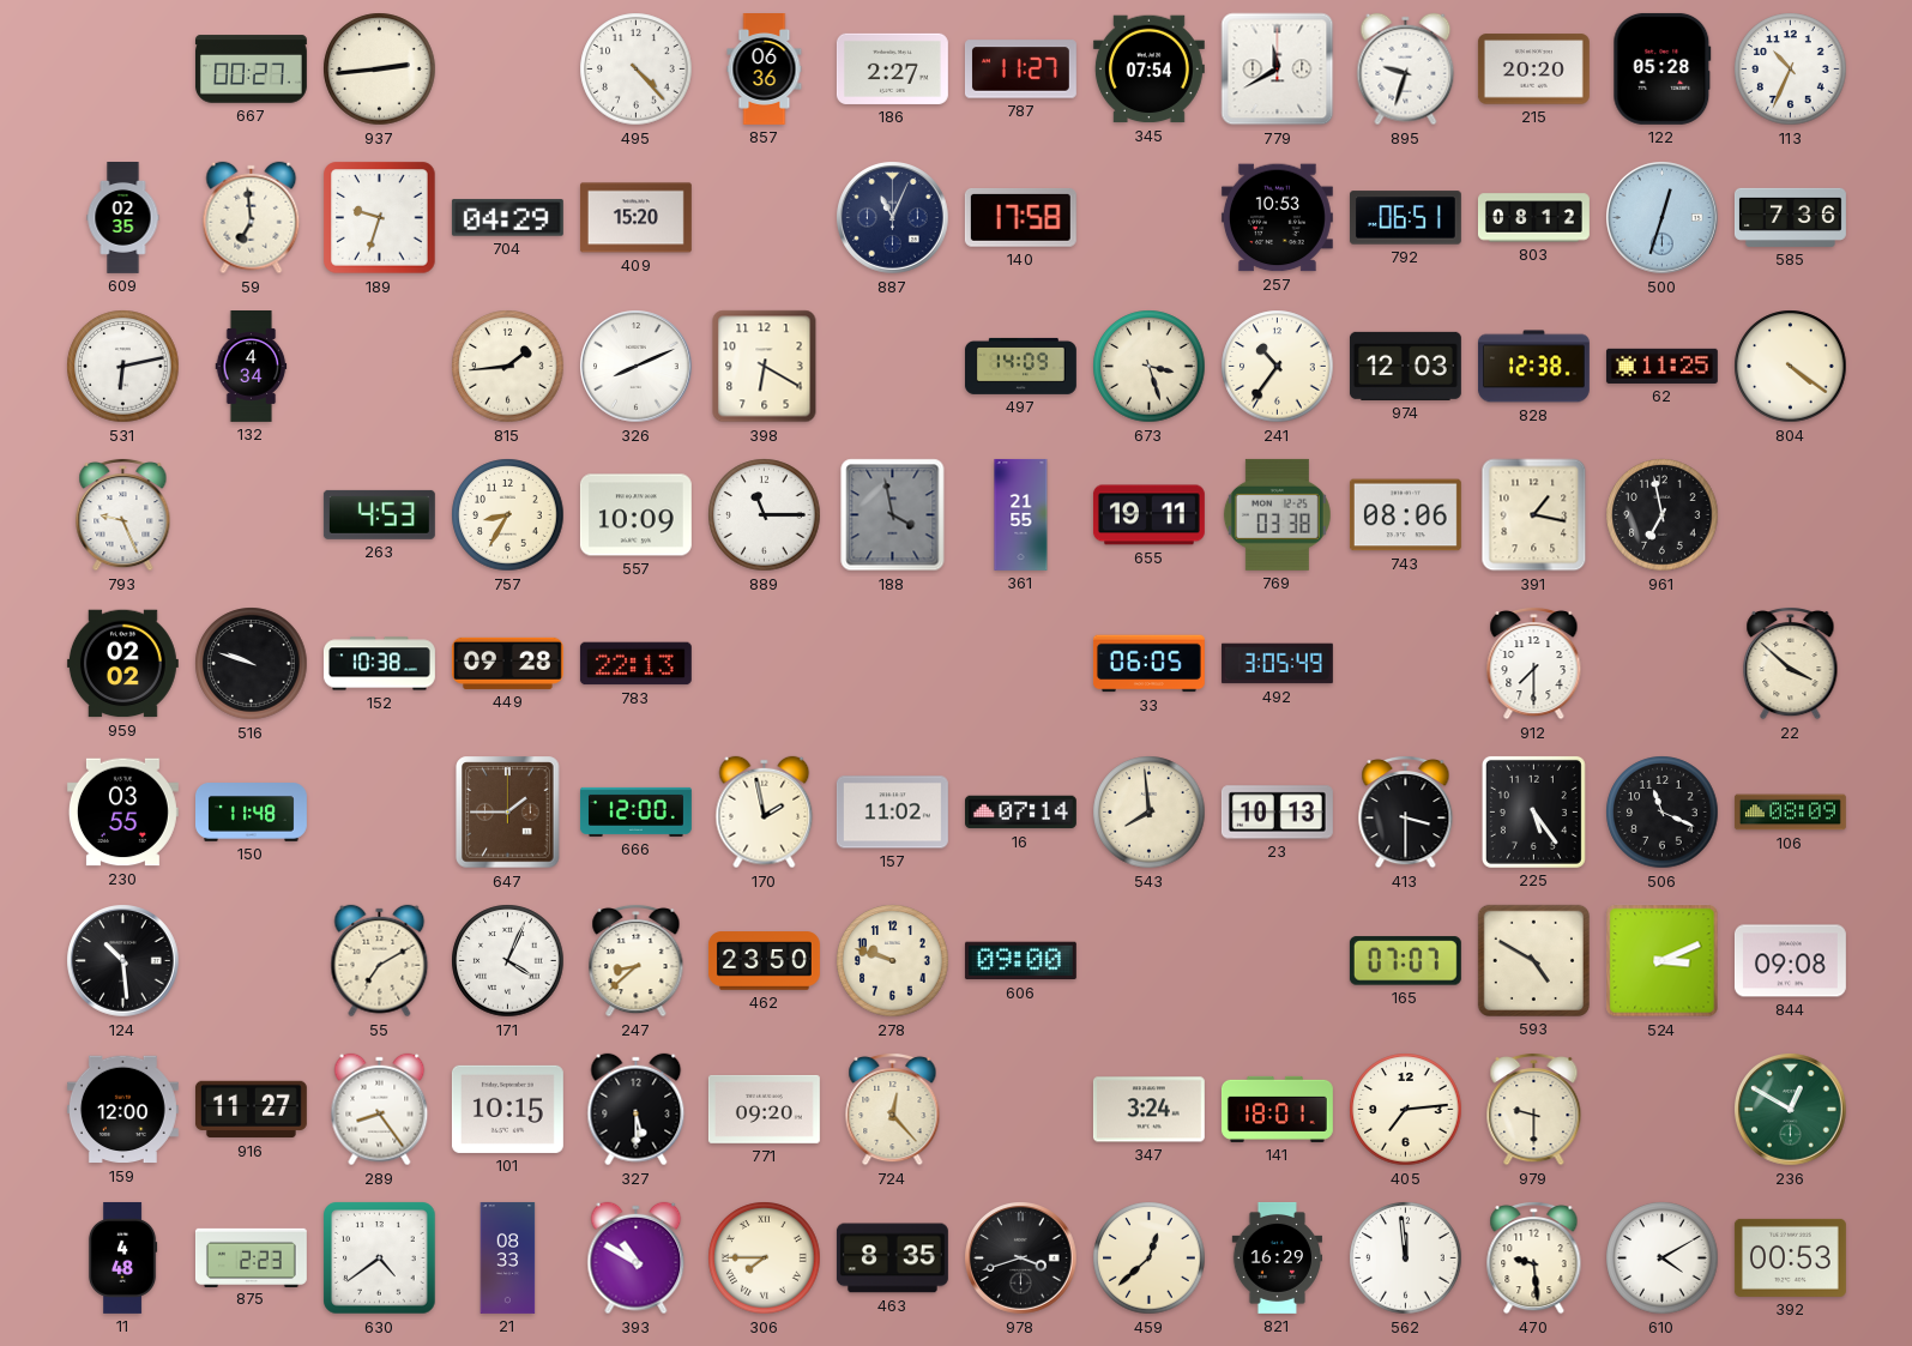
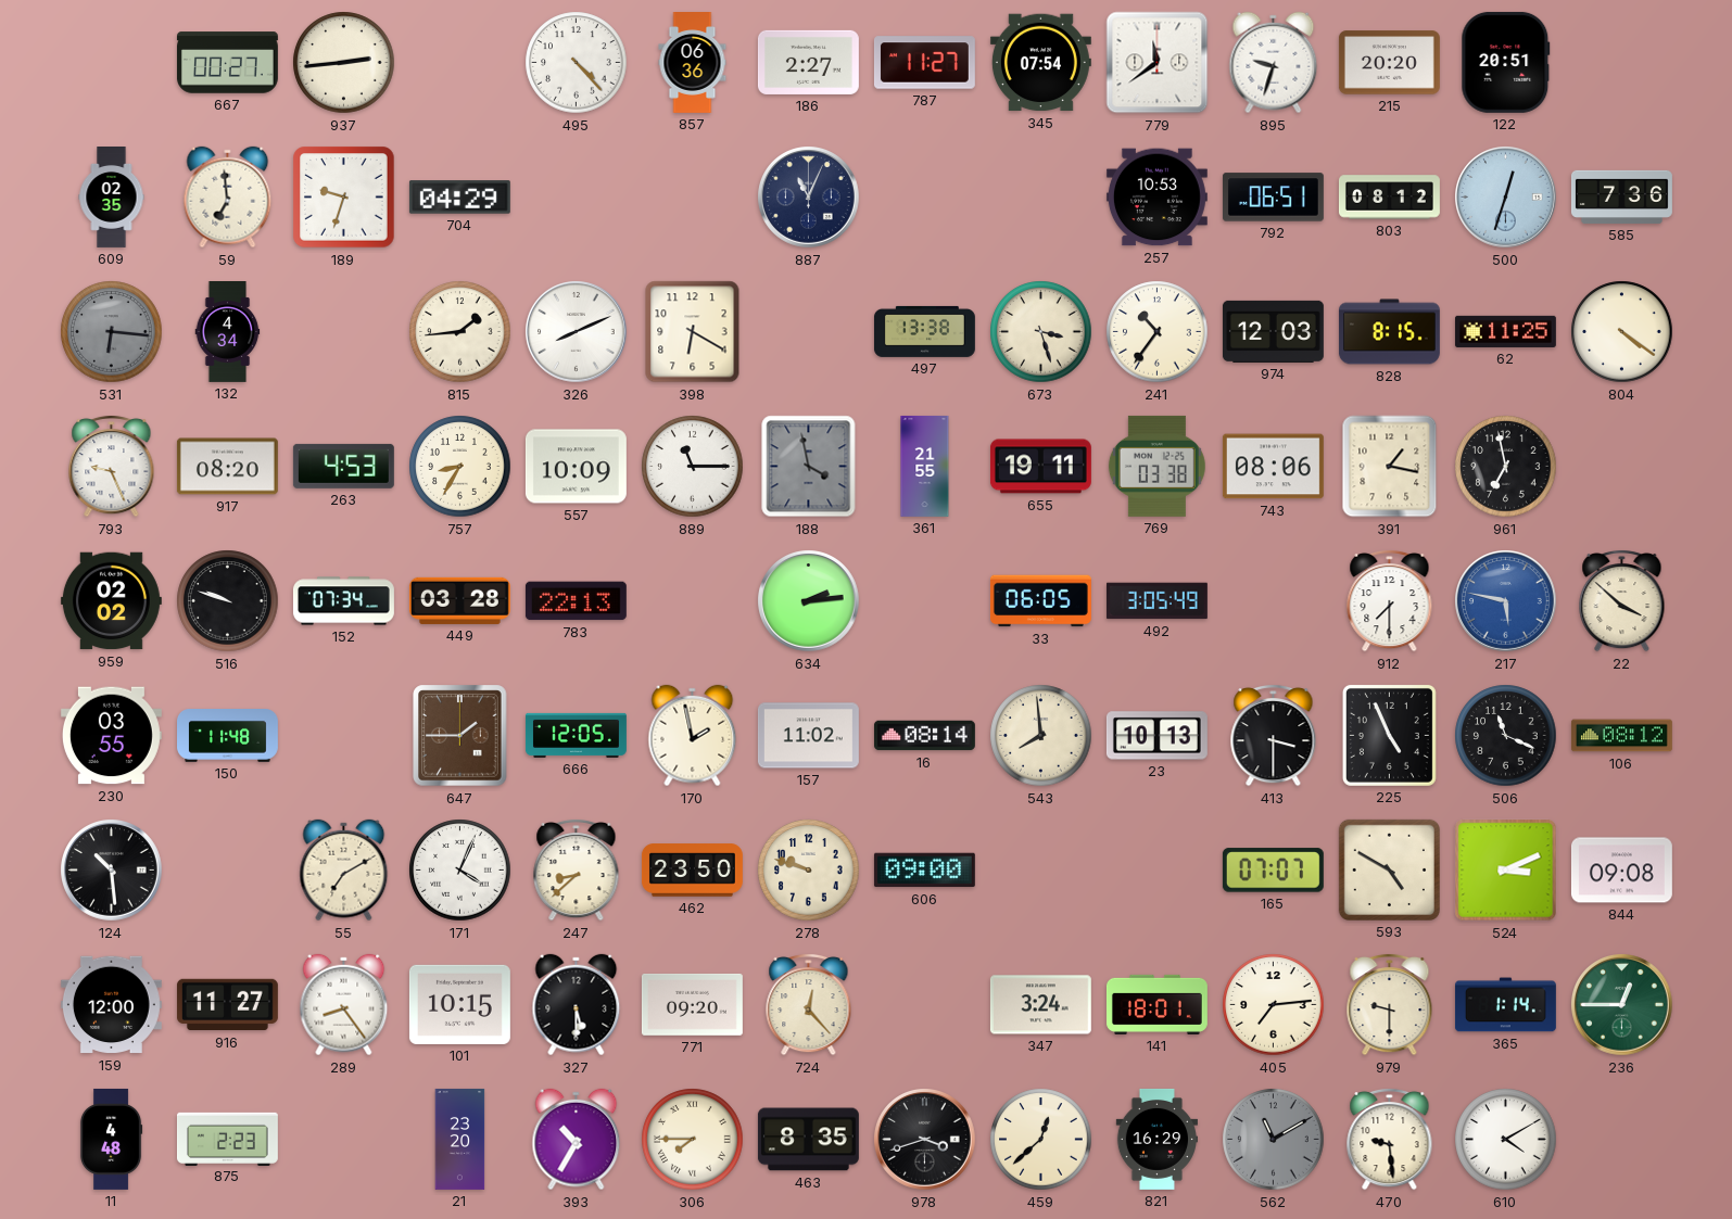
779: 11:40 -> 11:39
122: 05:28 -> 20:51
113: 10:34 -> none
409: 15:20 -> none
140: 17:58 -> none
531: 6:13 -> 6:16
531 dial: white -> grey
497: 14:09 -> 13:38
828: 12:38 -> 8:15
917: none -> 08:20
152: 10:38 -> 07:34
449: 09:28 -> 03:28
634: none -> 2:14
217: none -> 5:47
666: 12:00 -> 12:05
16: 07:14 -> 08:14
225: 5:24 -> 4:56
106: 08:09 -> 08:12
365: none -> 1:14
236: 12:50 -> 12:45
630: 4:39 -> none
21: 08:33 -> 23:20
393: 10:50 -> 10:35
562: 11:59 -> 11:10
562 dial: white -> grey
392: 00:53 -> none
